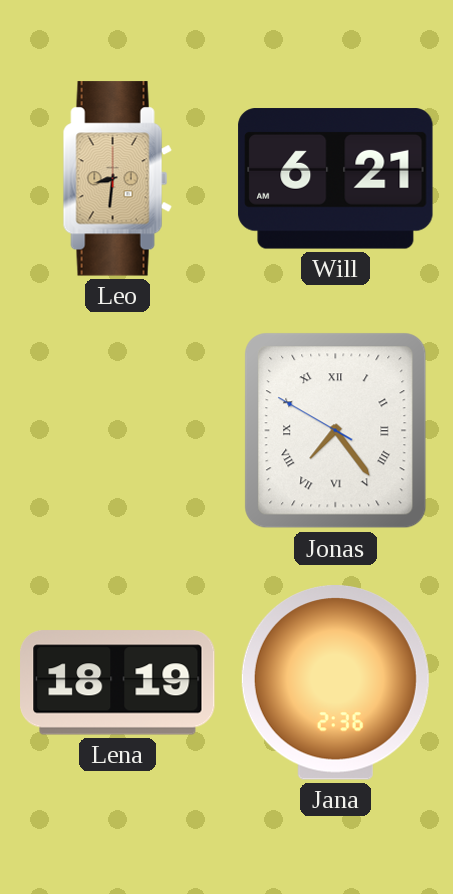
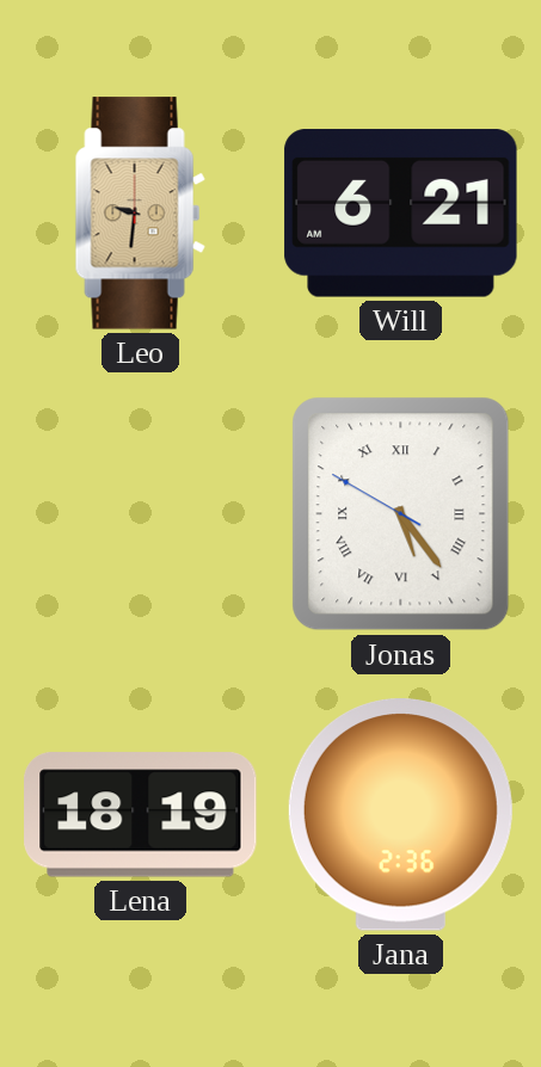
Leo: 8:31 -> 9:31
Jonas: 7:23 -> 5:23
